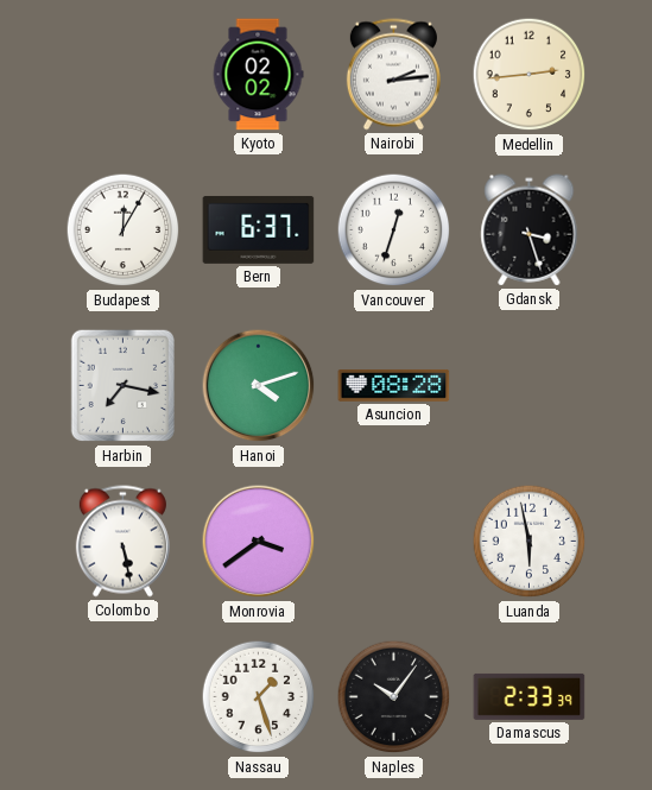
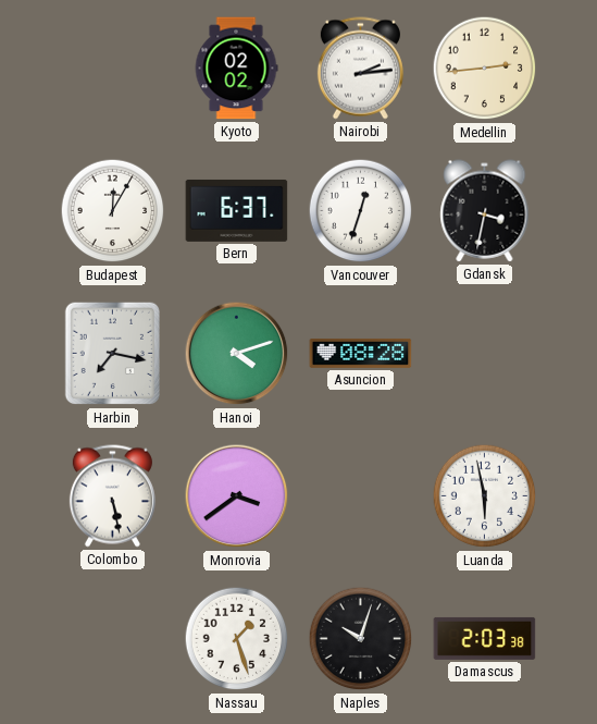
Gdansk: 3:27 -> 3:32
Naples: 10:06 -> 10:03
Damascus: 2:33 -> 2:03
